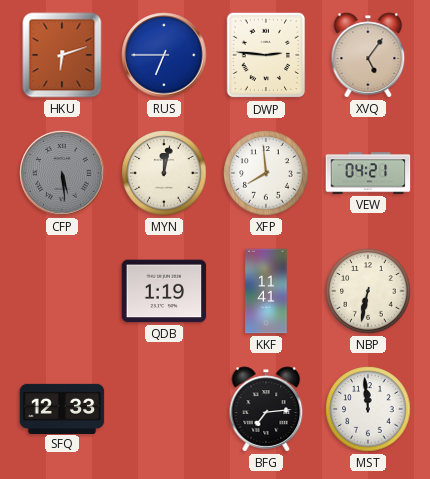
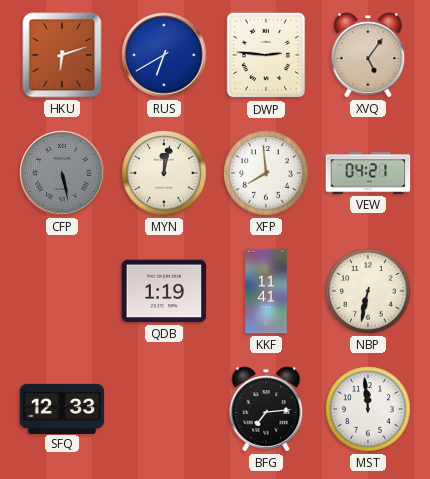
RUS: 6:45 -> 6:40
CFP: 5:29 -> 5:28
